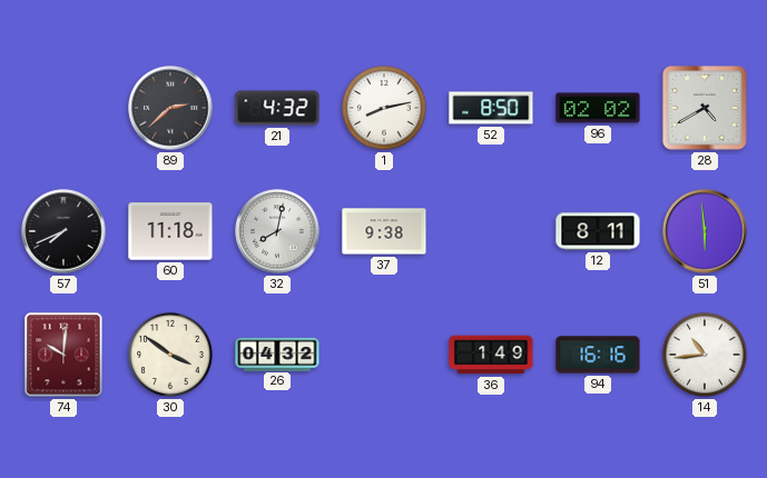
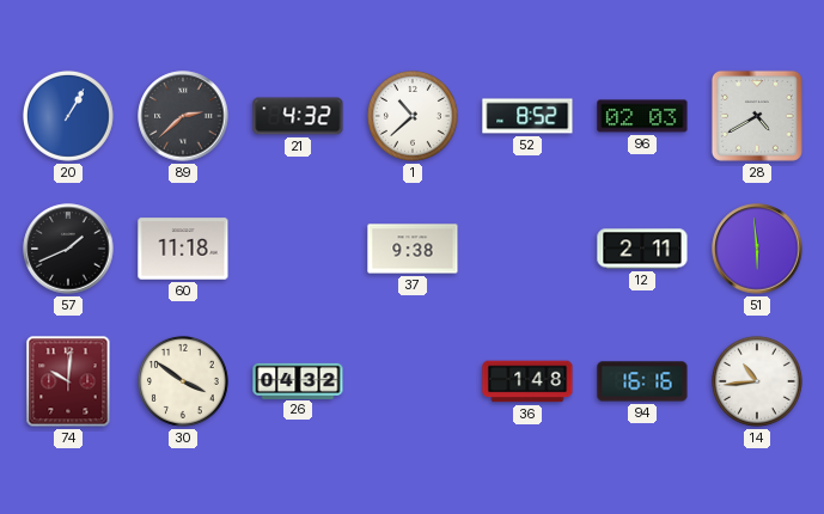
20: none -> 1:05
1: 8:13 -> 10:38
52: 8:50 -> 8:52
96: 02:02 -> 02:03
57: 7:41 -> 1:41
32: 8:02 -> none
12: 8:11 -> 2:11
36: 1:49 -> 1:48
